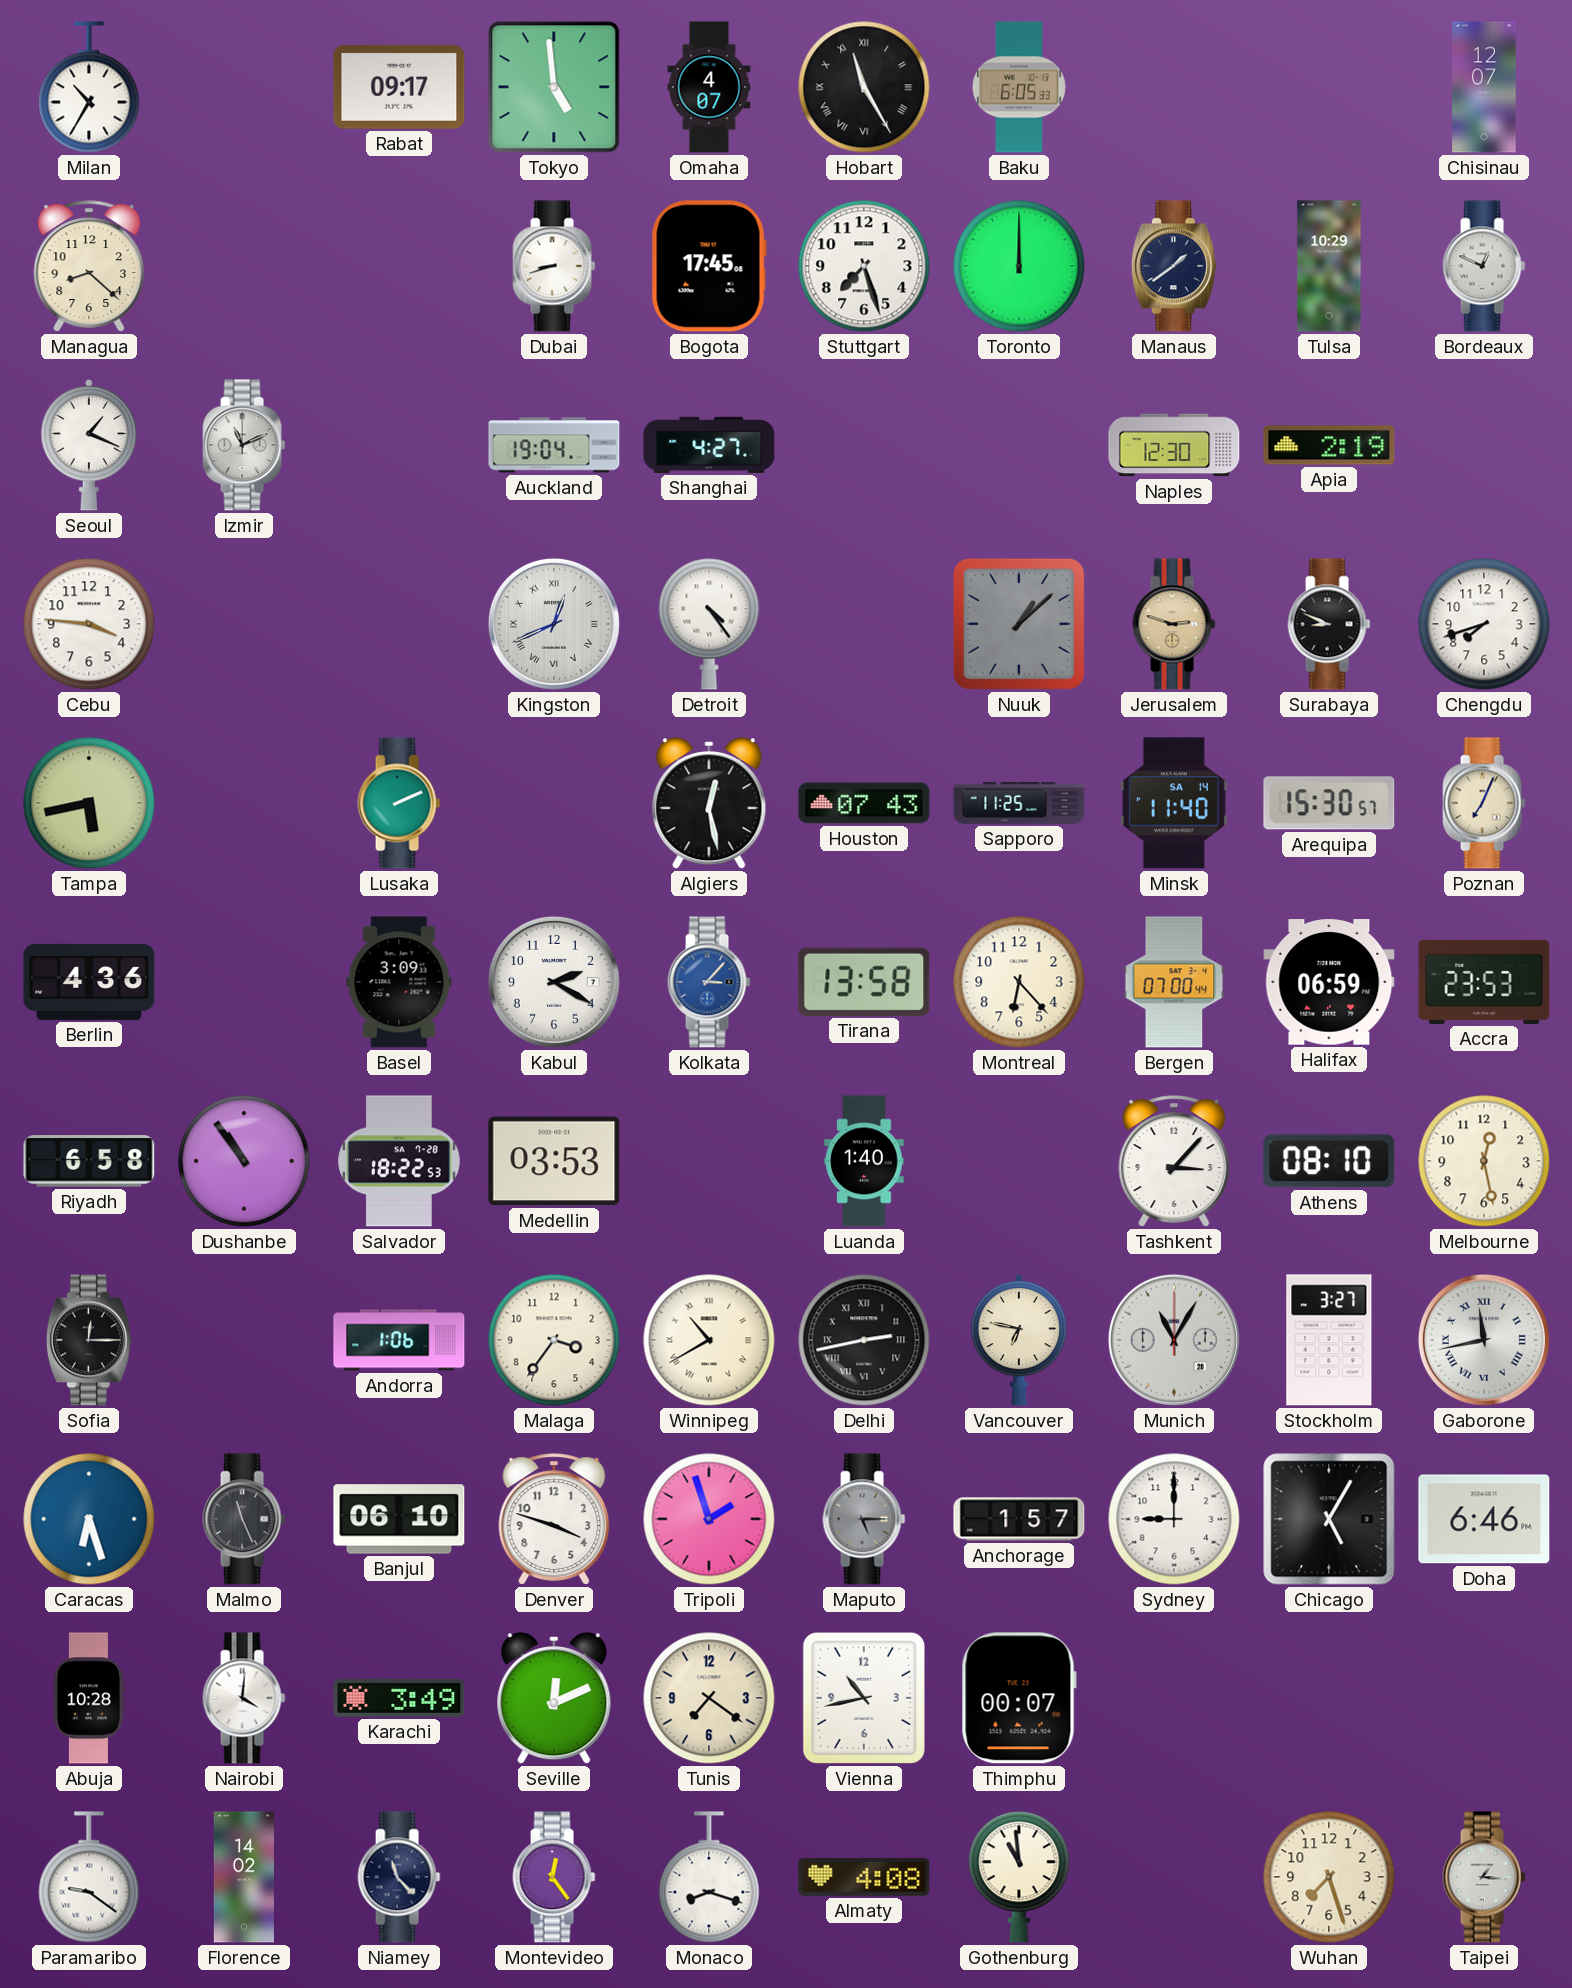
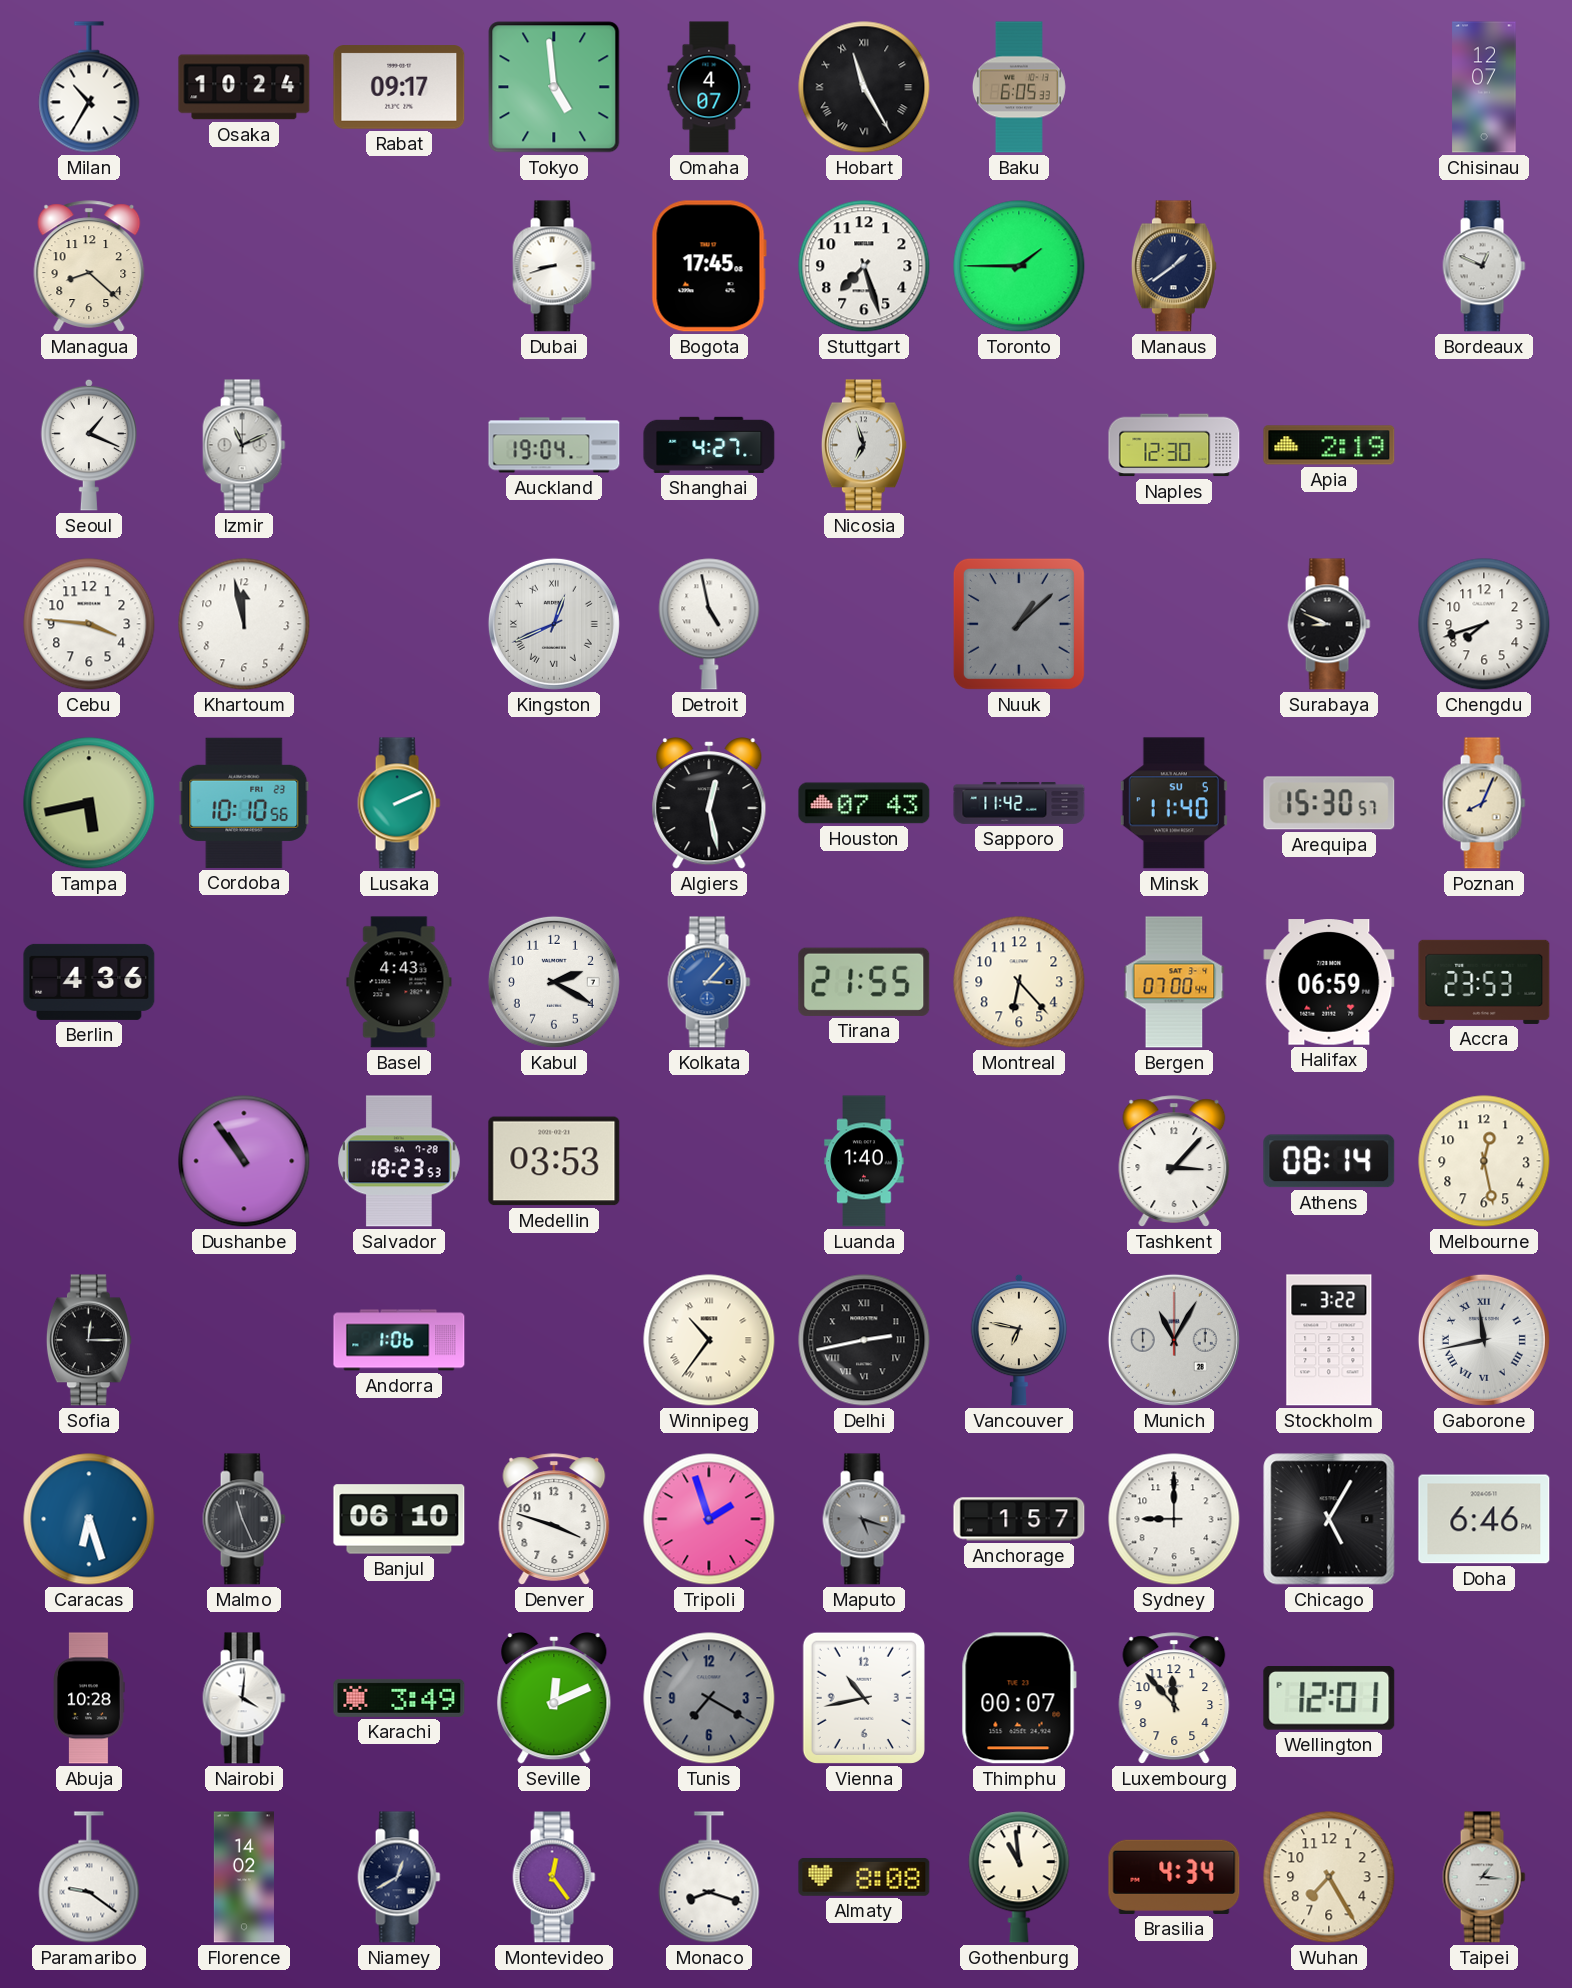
Osaka: none -> 10:24
Toronto: 12:00 -> 1:45
Tulsa: 10:29 -> none
Nicosia: none -> 6:57
Khartoum: none -> 11:58
Detroit: 4:24 -> 4:58
Jerusalem: 2:48 -> none
Cordoba: none -> 10:10
Sapporo: 11:25 -> 11:42
Minsk date: SA 14 -> SU 5
Poznan: 7:04 -> 8:04
Basel: 3:09 -> 4:43
Tirana: 13:58 -> 21:55
Riyadh: 6:58 -> none
Salvador: 18:22 -> 18:23
Athens: 08:10 -> 08:14
Malaga: 3:36 -> none
Winnipeg: 10:40 -> 10:36
Stockholm: 3:27 -> 3:22
Maputo: 5:15 -> 5:18
Tunis: 7:21 -> 7:20
Tunis dial: cream -> grey
Luxembourg: none -> 11:53
Wellington: none -> 12:01
Niamey: 11:23 -> 12:40
Almaty: 4:08 -> 8:08
Brasilia: none -> 4:34
Wuhan: 7:27 -> 7:25
